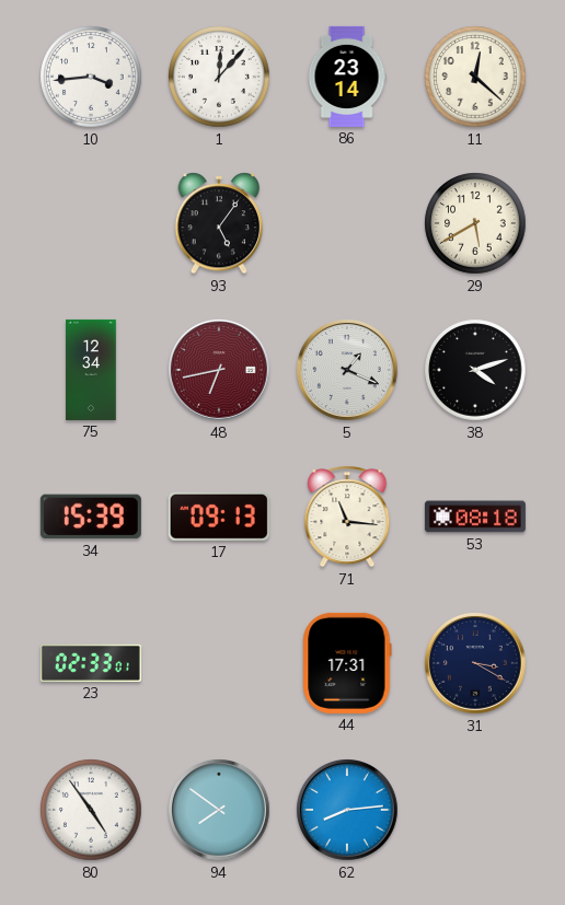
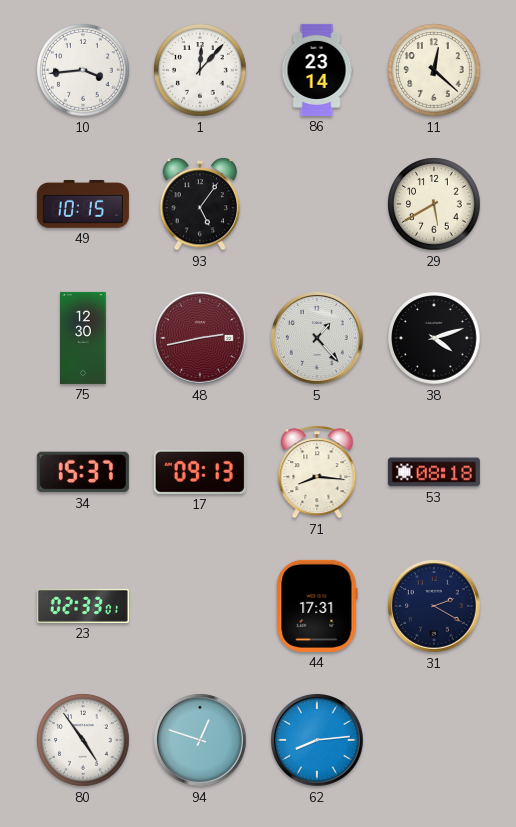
49: none -> 10:15
75: 12:34 -> 12:30
48: 6:43 -> 2:43
5: 1:19 -> 1:23
34: 15:39 -> 15:37
71: 11:16 -> 8:16
31: 3:20 -> 2:20
94: 7:51 -> 12:48
